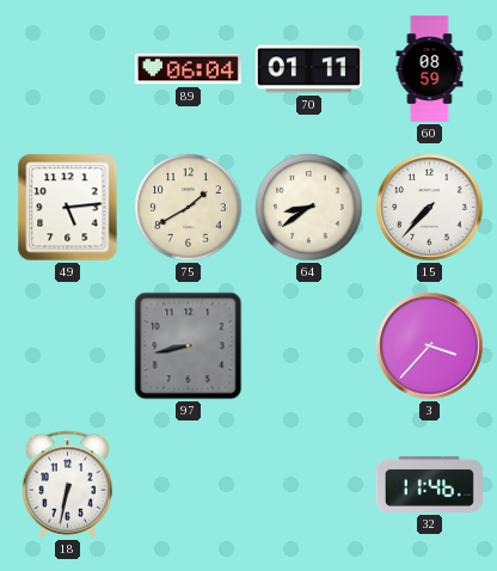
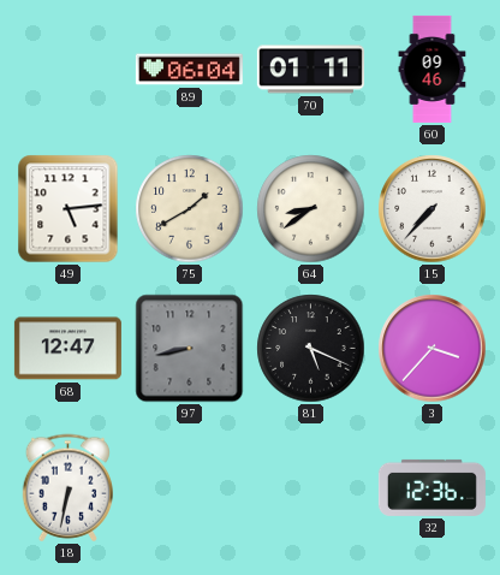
60: 08:59 -> 09:46
68: none -> 12:47
81: none -> 5:19
32: 11:46 -> 12:36
